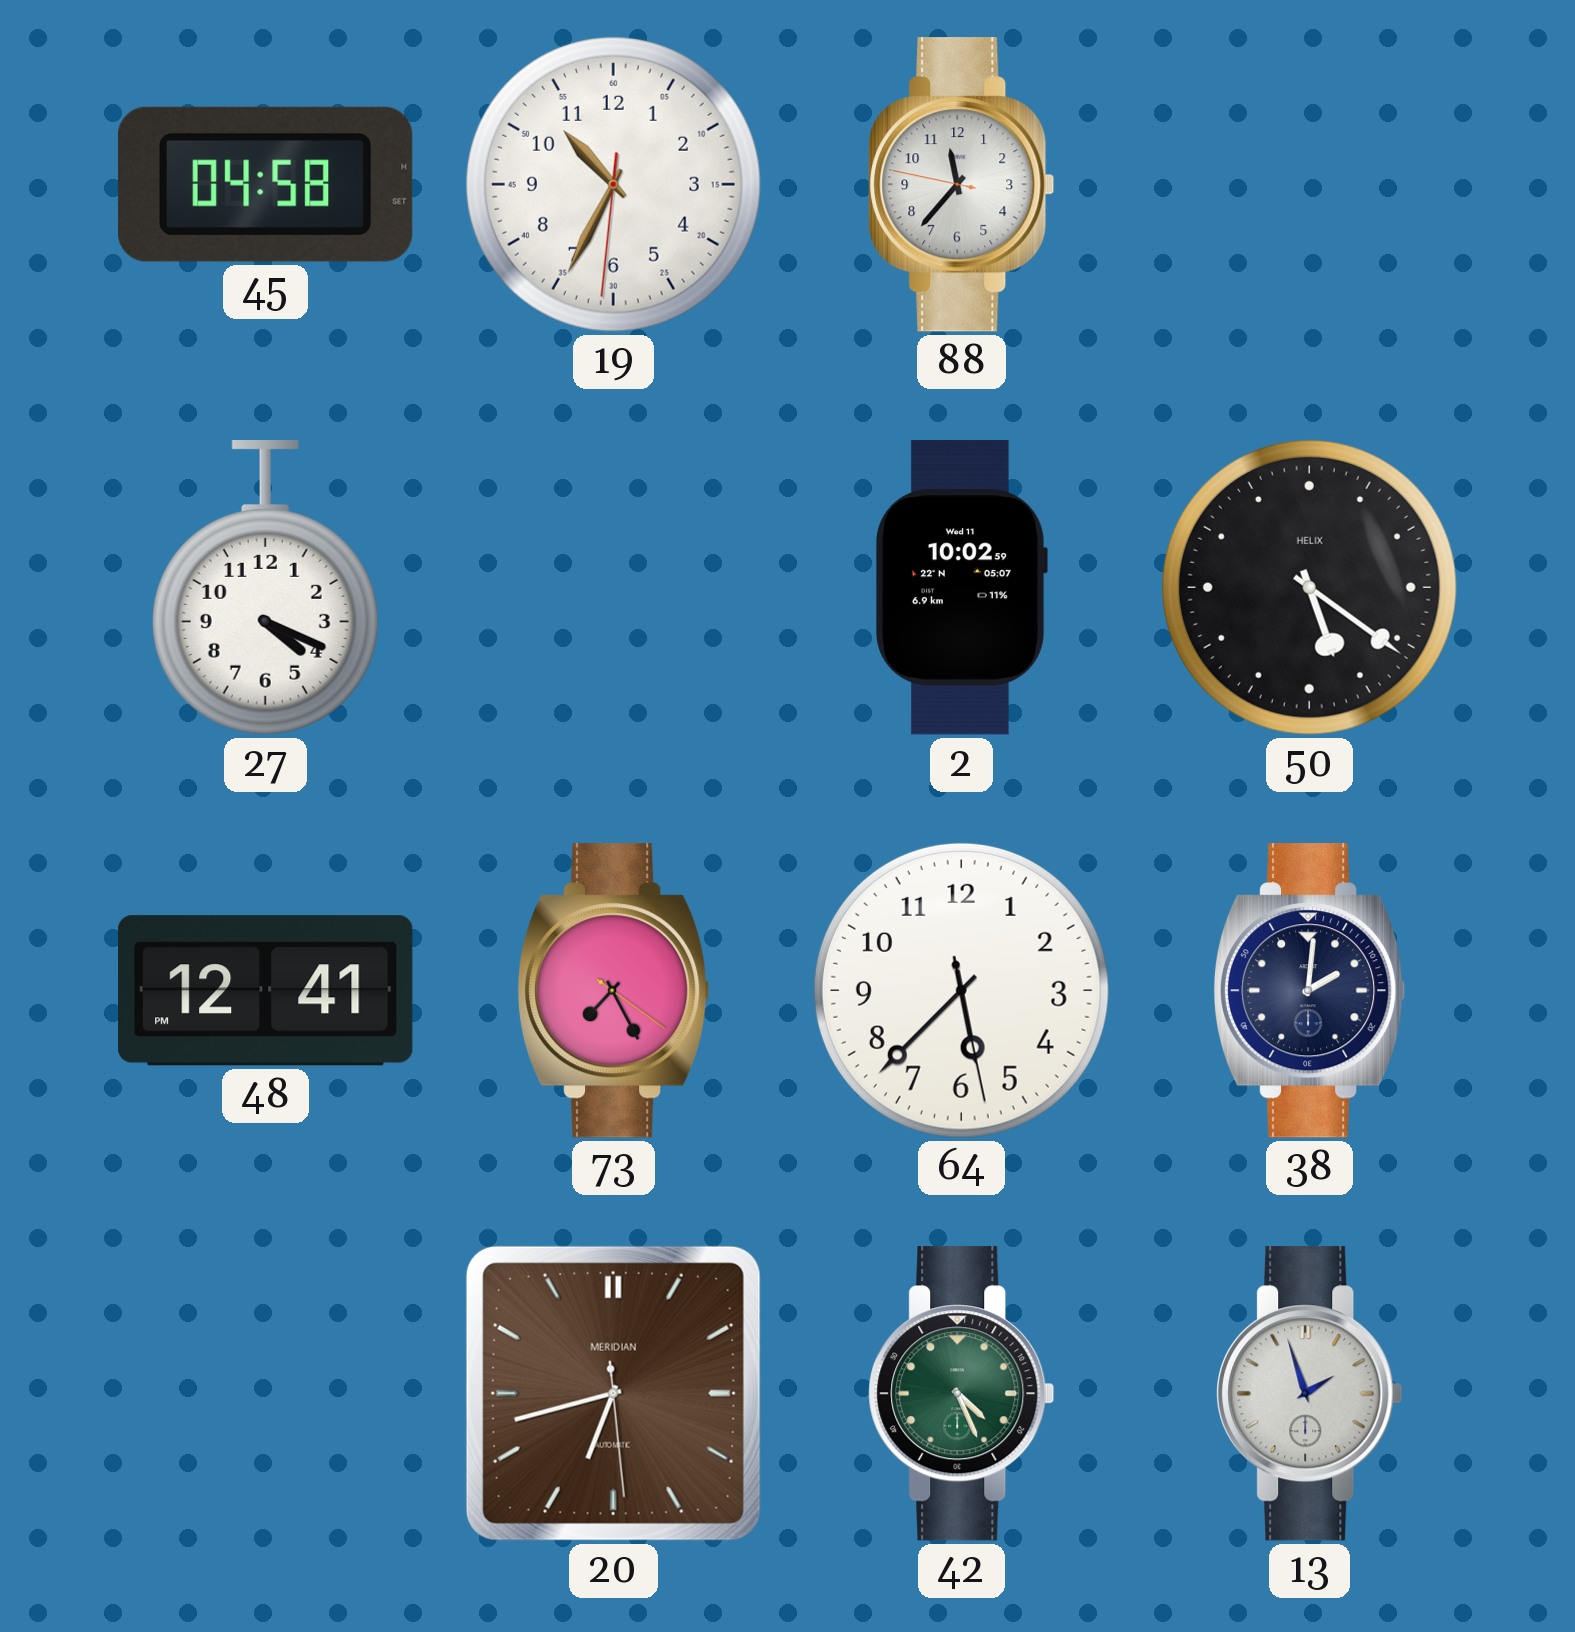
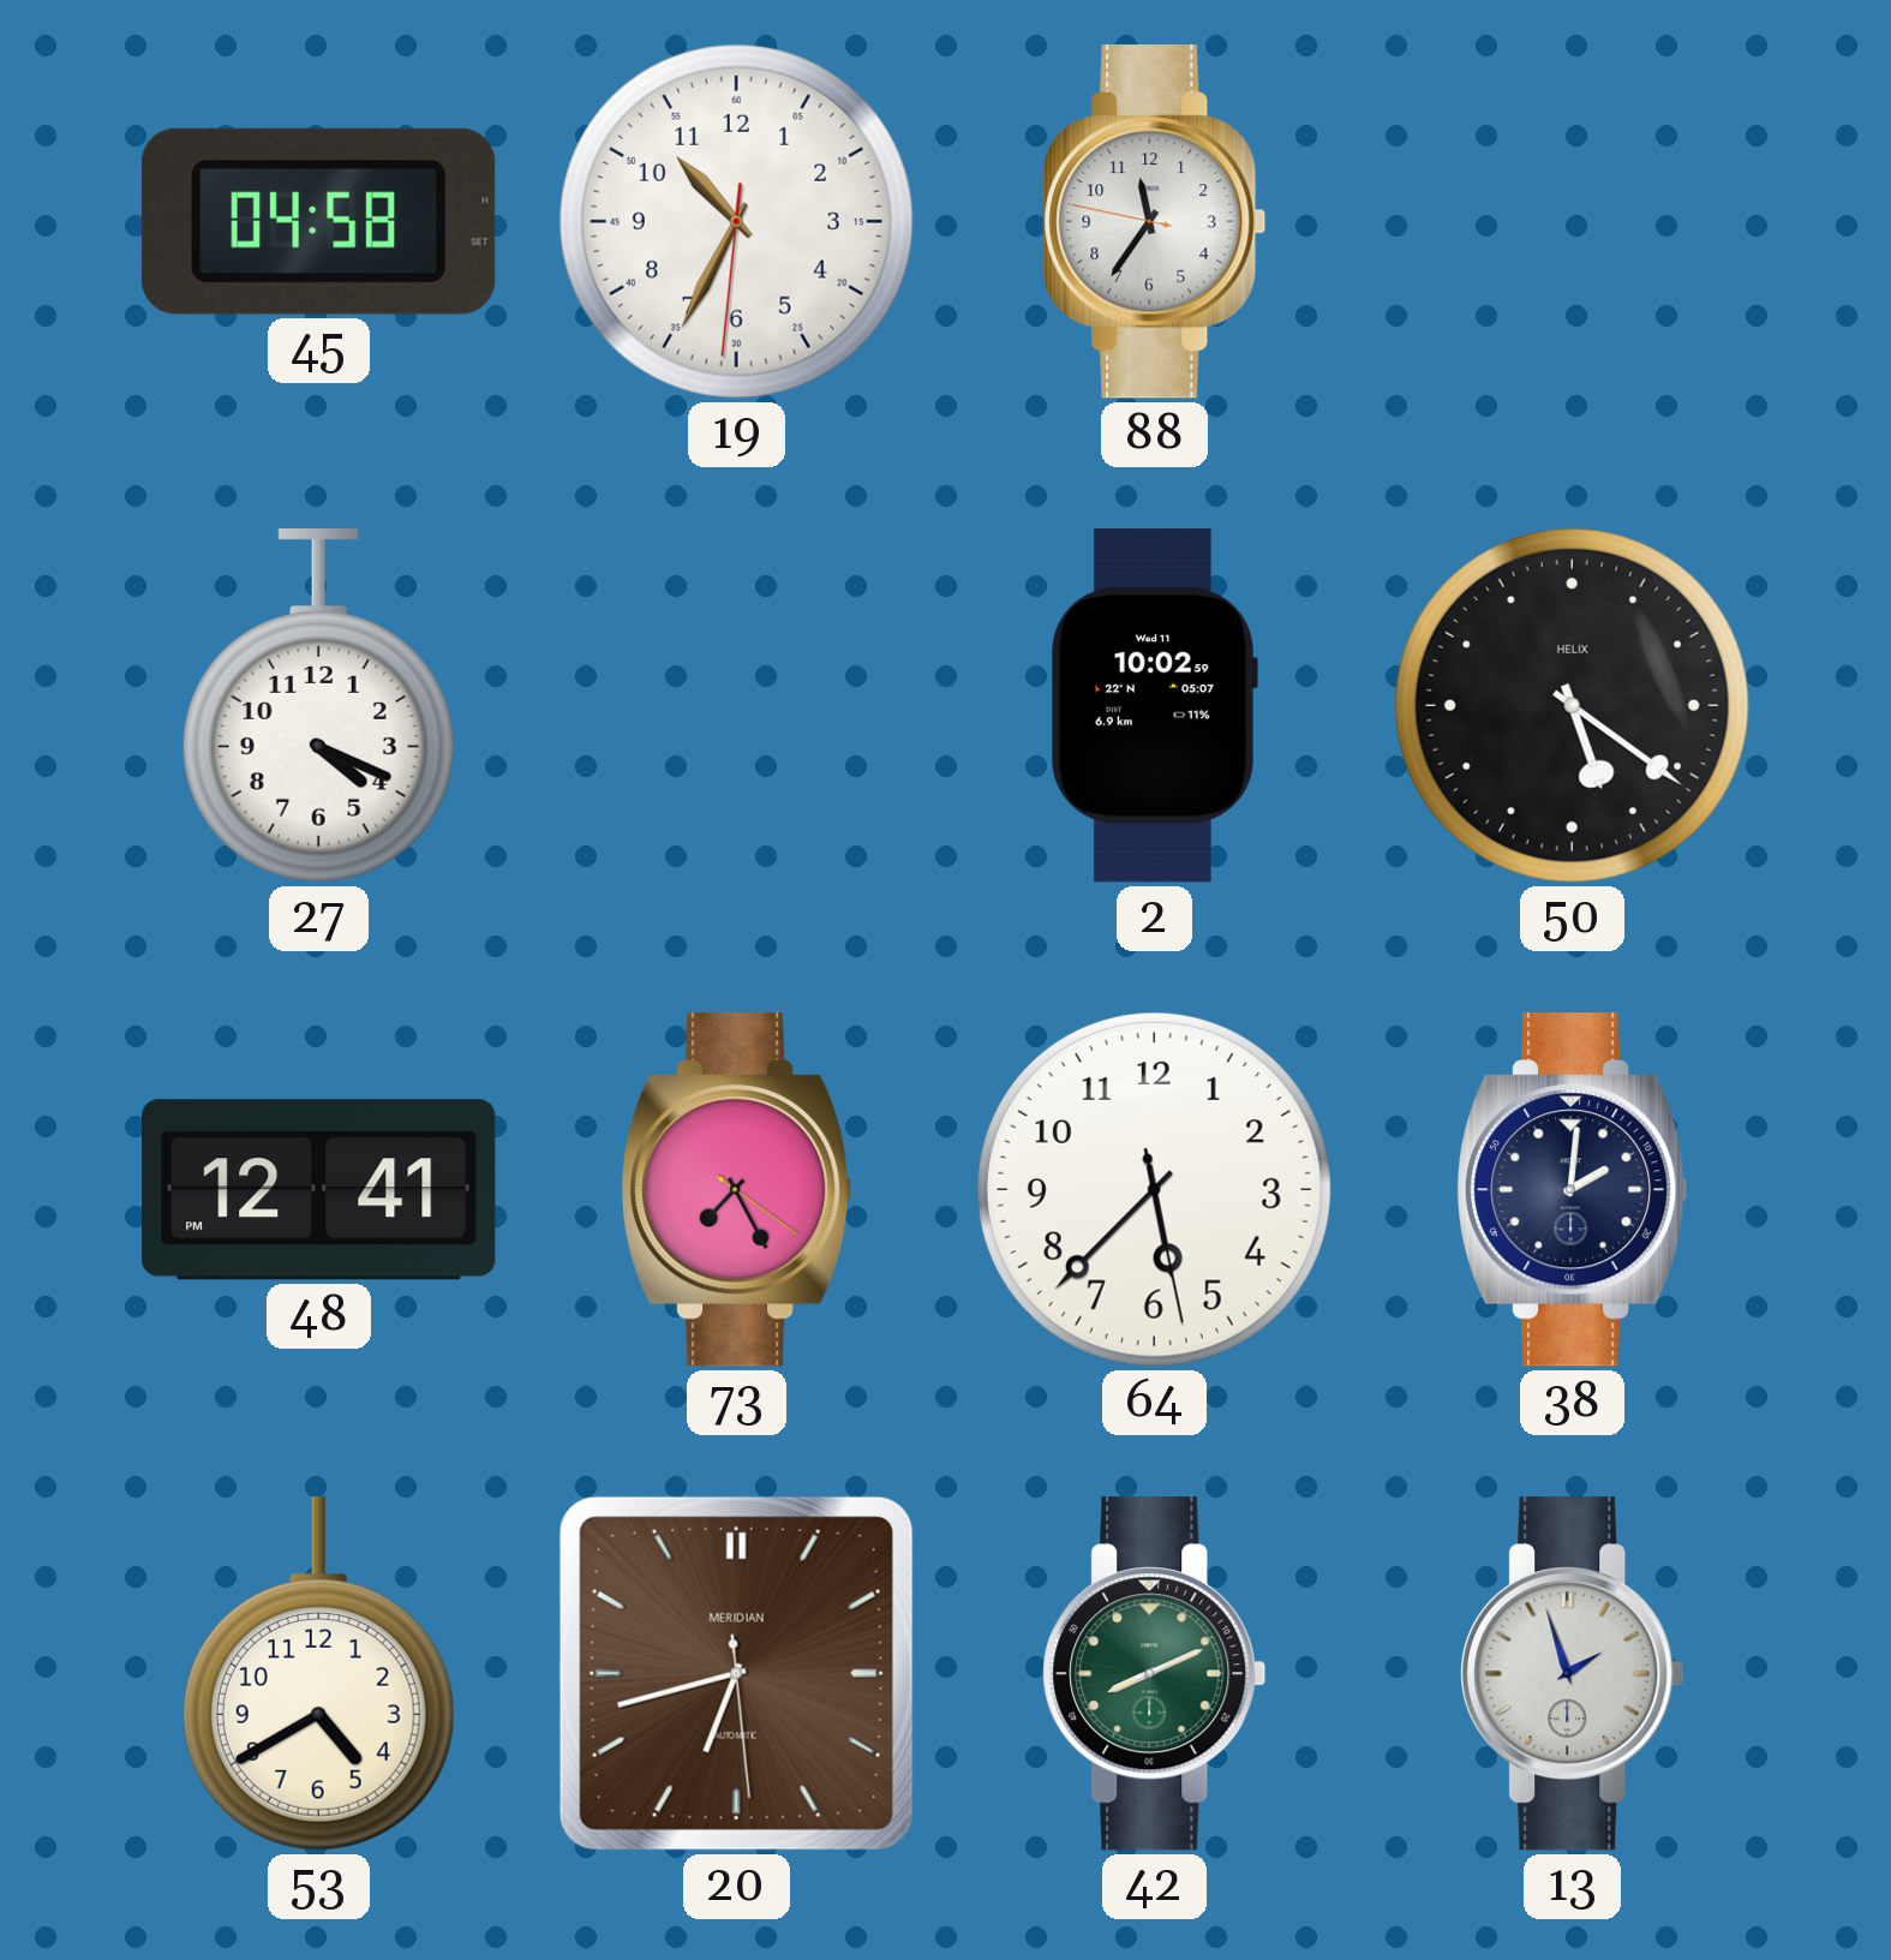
88: 11:36 -> 11:35
53: none -> 4:40
42: 4:26 -> 8:11
